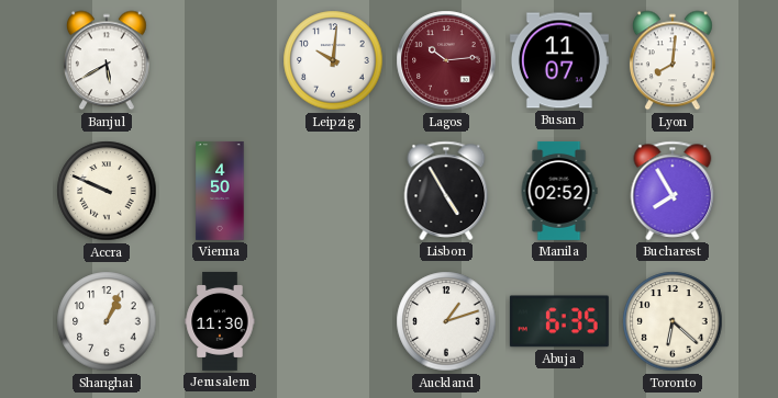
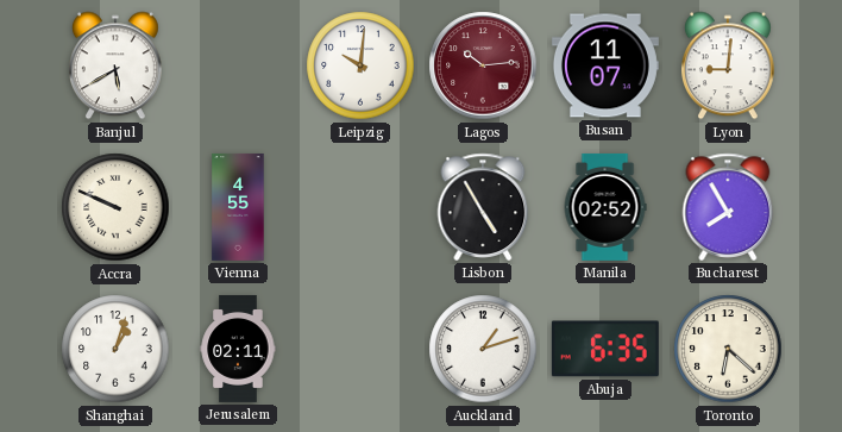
Lyon: 8:01 -> 9:01
Vienna: 4:50 -> 4:55
Shanghai: 1:04 -> 1:03
Jerusalem: 11:30 -> 02:11
